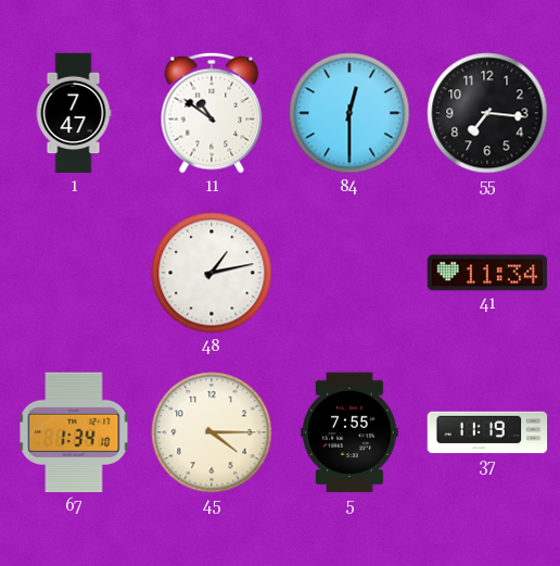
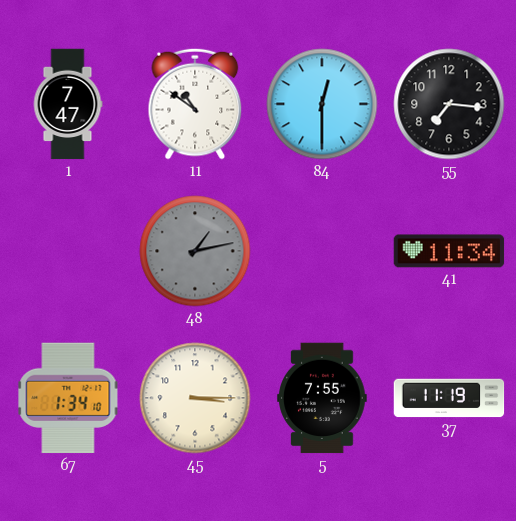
48 dial: white -> grey
45: 4:15 -> 3:15
